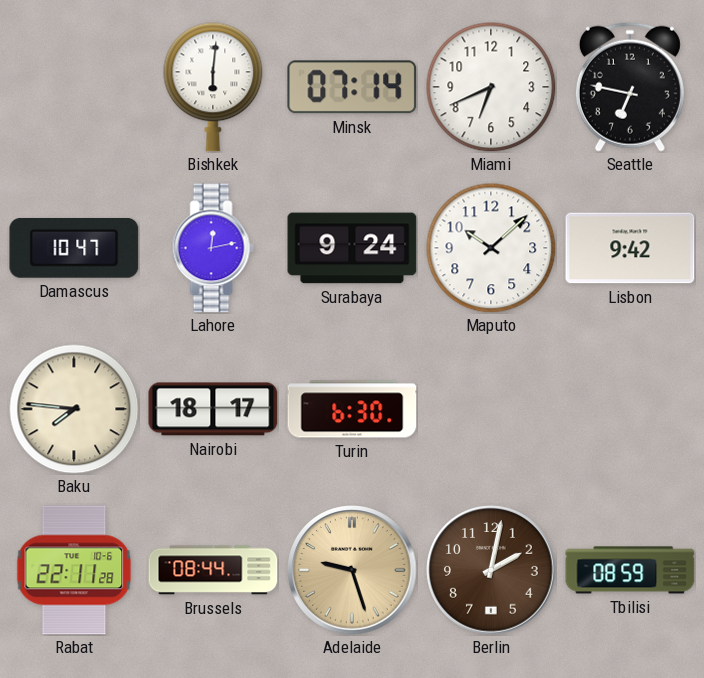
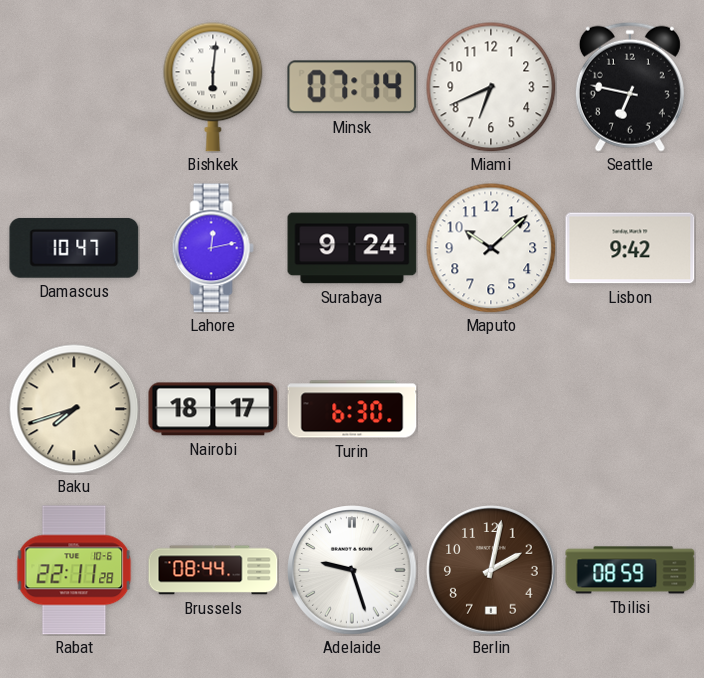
Baku: 7:46 -> 7:42
Adelaide dial: champagne -> white
